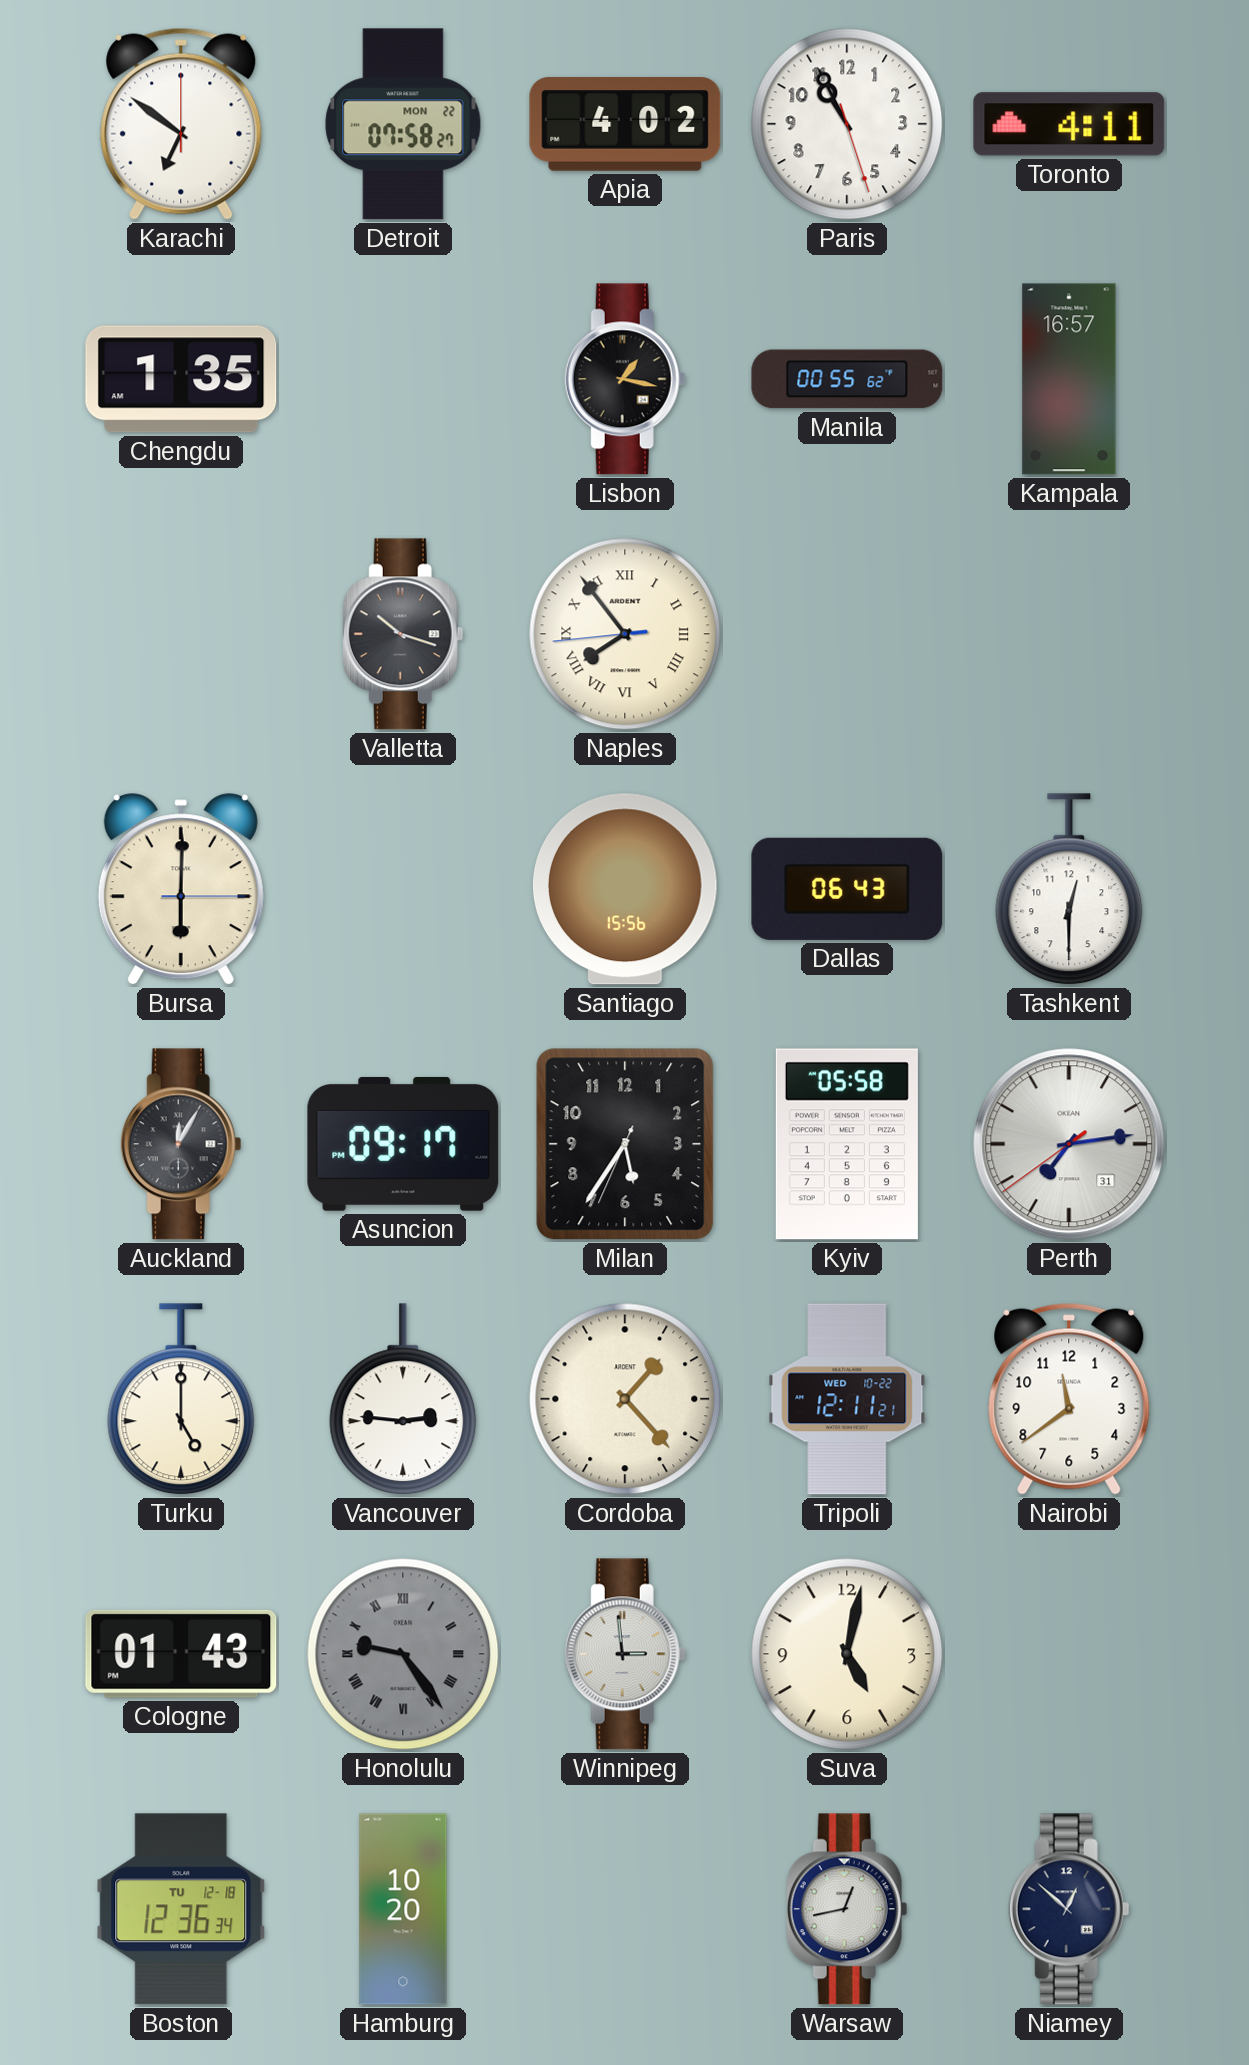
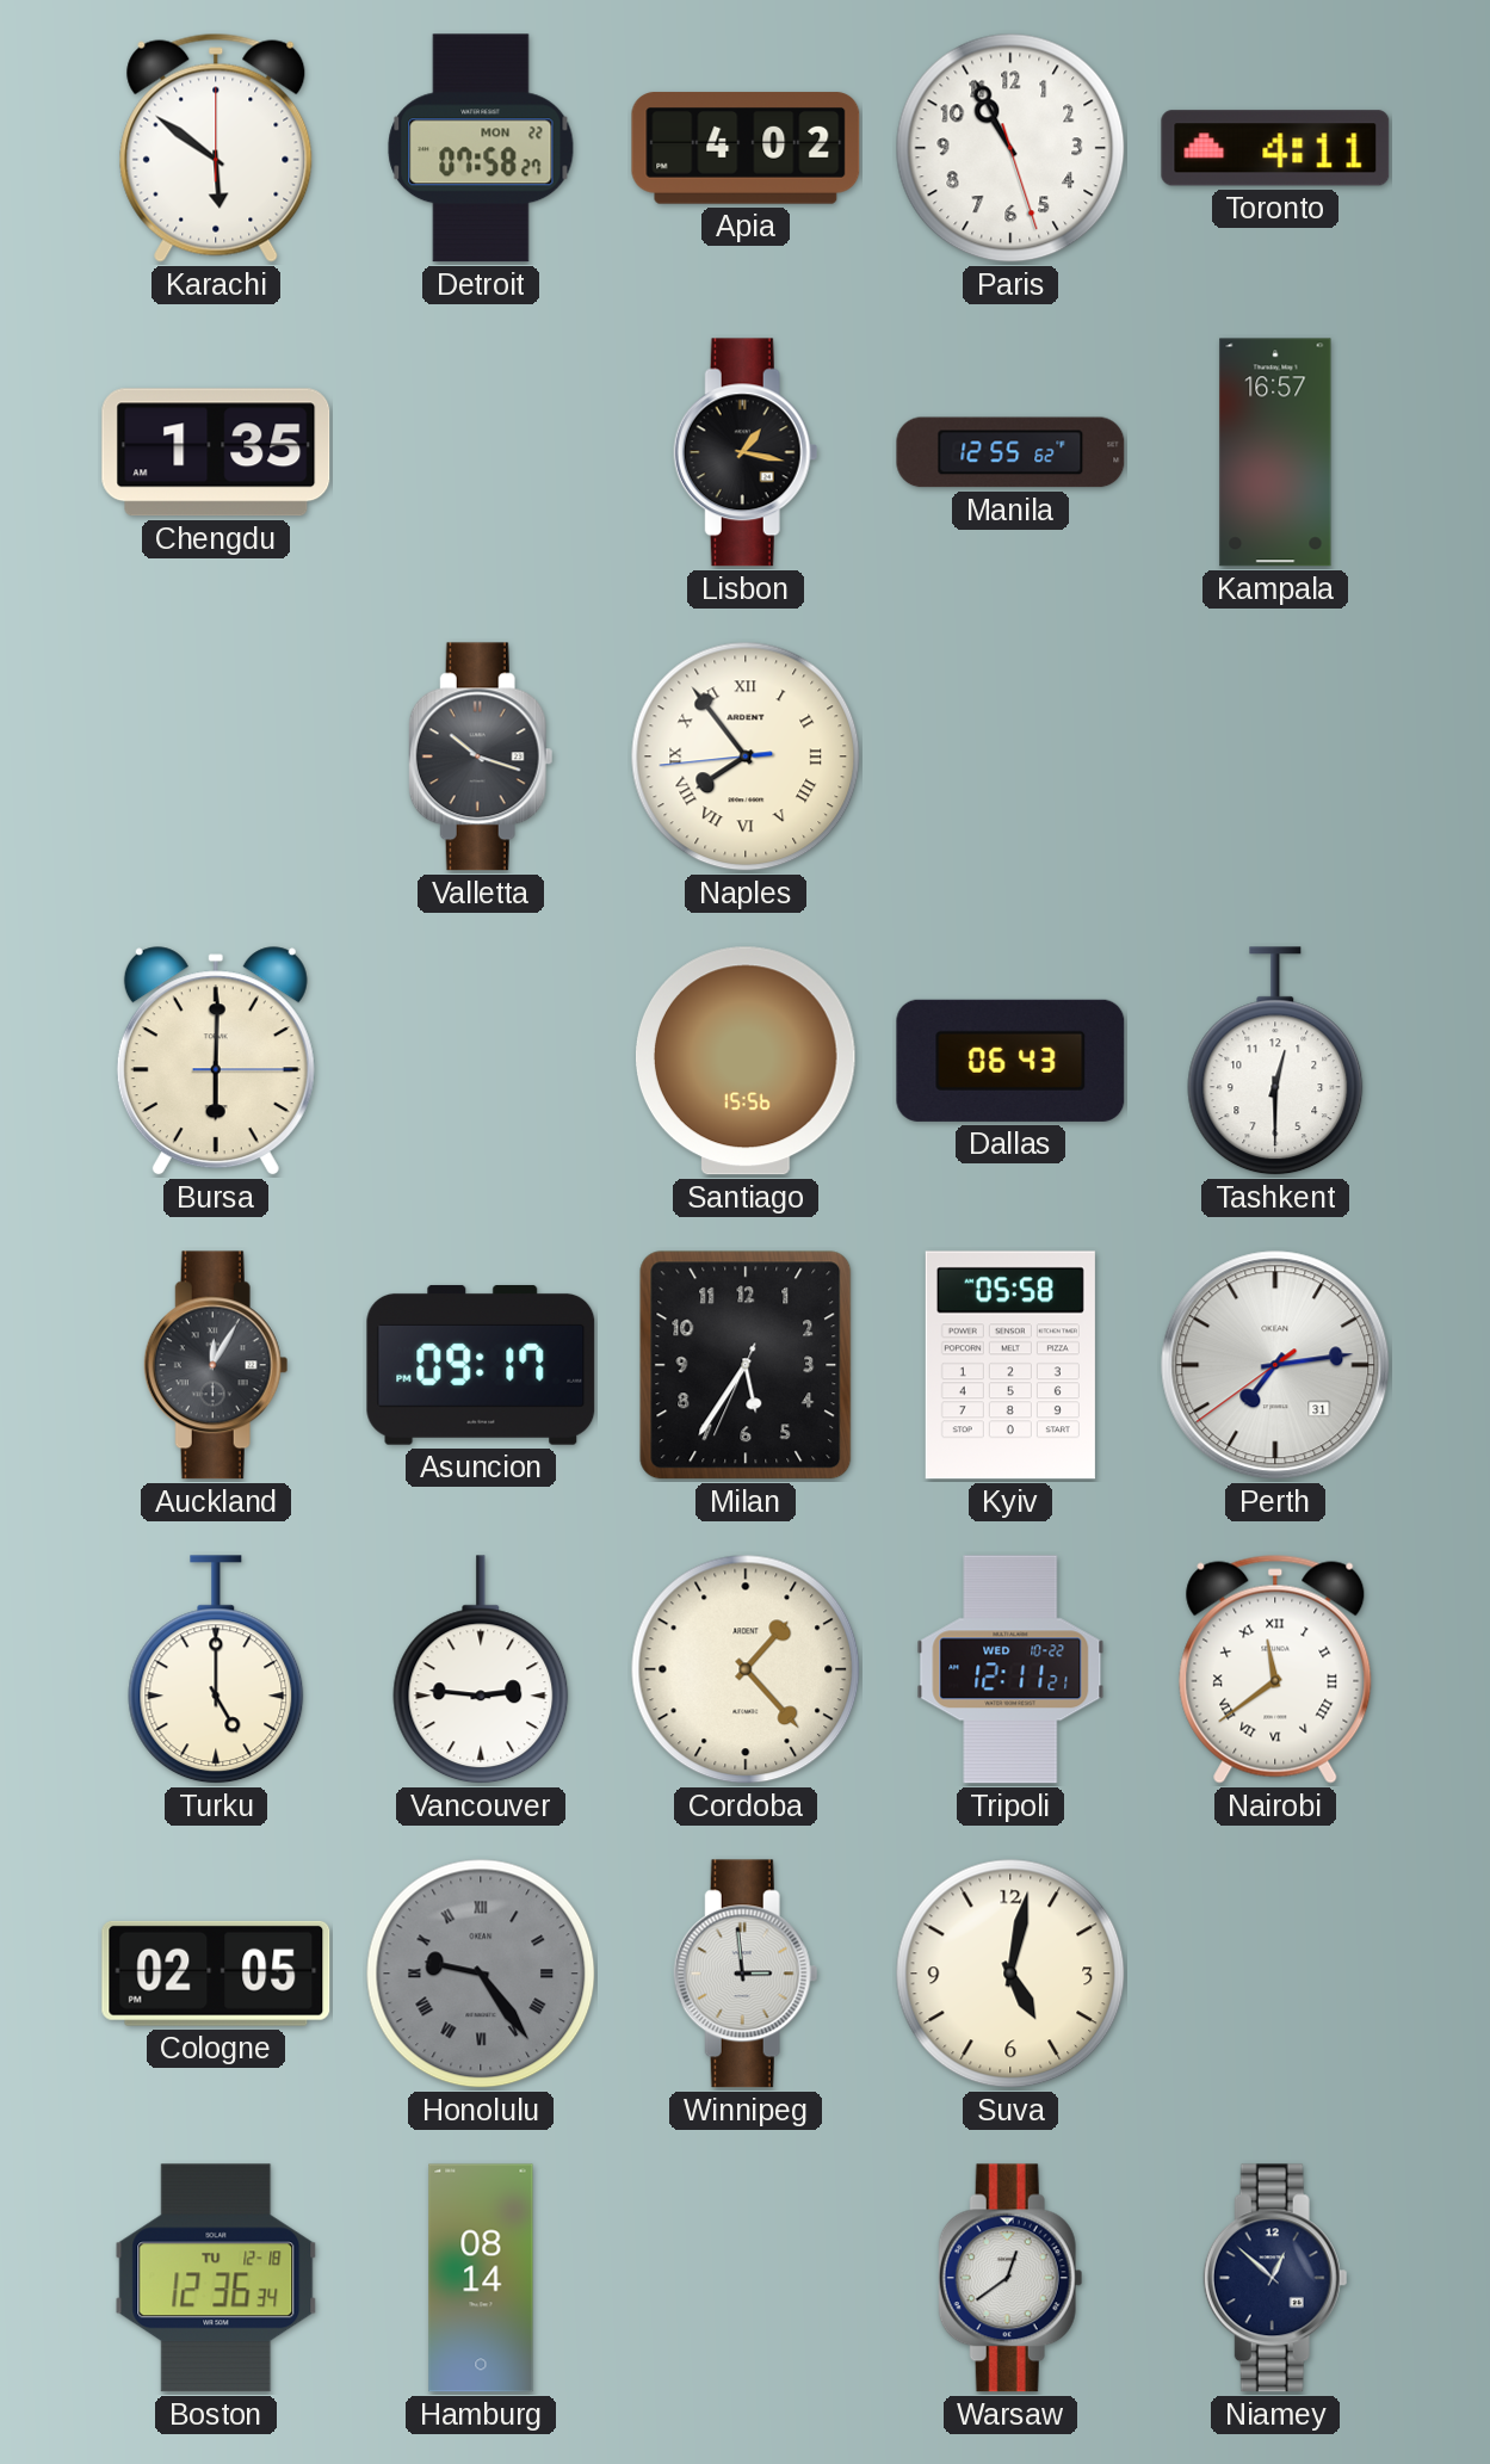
Karachi: 6:51 -> 5:51
Manila: 00:55 -> 12:55
Nairobi numerals: Arabic -> Roman
Cologne: 01:43 -> 02:05
Hamburg: 10:20 -> 08:14
Warsaw: 12:43 -> 12:39
